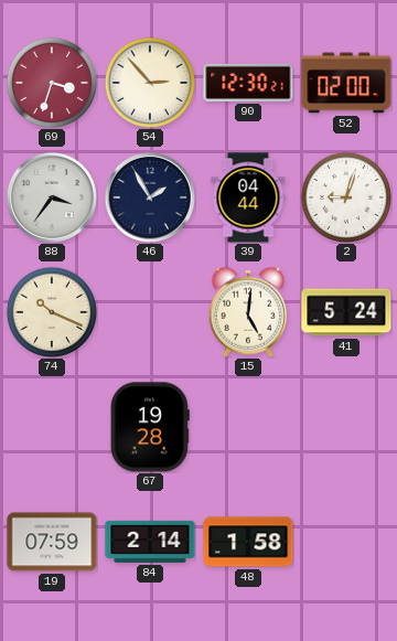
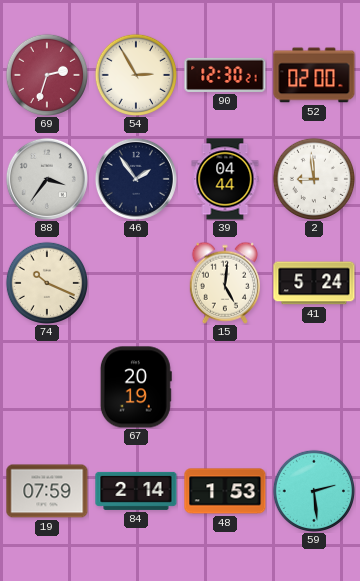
69: 3:33 -> 2:33
54: 2:53 -> 2:55
46: 1:55 -> 1:54
2: 9:03 -> 8:59
67: 19:28 -> 20:19
48: 1:58 -> 1:53
59: none -> 2:29
